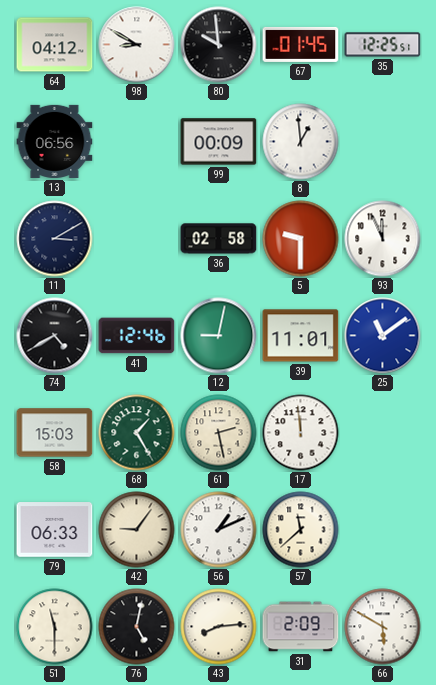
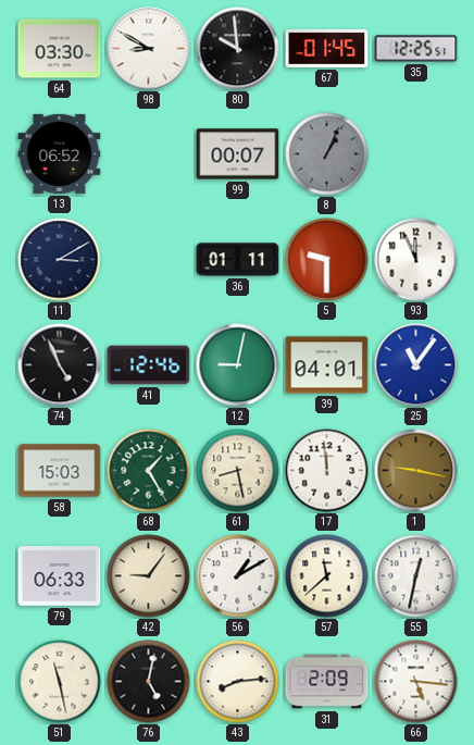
64: 04:12 -> 03:30
13: 06:56 -> 06:52
99: 00:09 -> 00:07
8: 12:59 -> 1:04
8 dial: white -> grey
36: 02:58 -> 01:11
74: 4:40 -> 4:56
39: 11:01 -> 04:01
25: 11:09 -> 11:06
61: 2:28 -> 8:28
1: none -> 9:17
56: 1:11 -> 1:10
55: none -> 12:32
51: 11:30 -> 11:28
66: 5:50 -> 5:16
